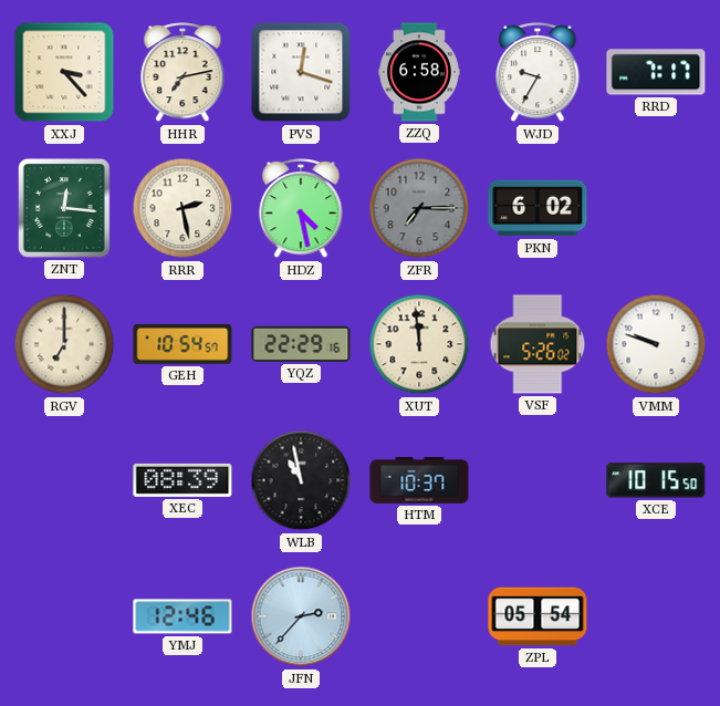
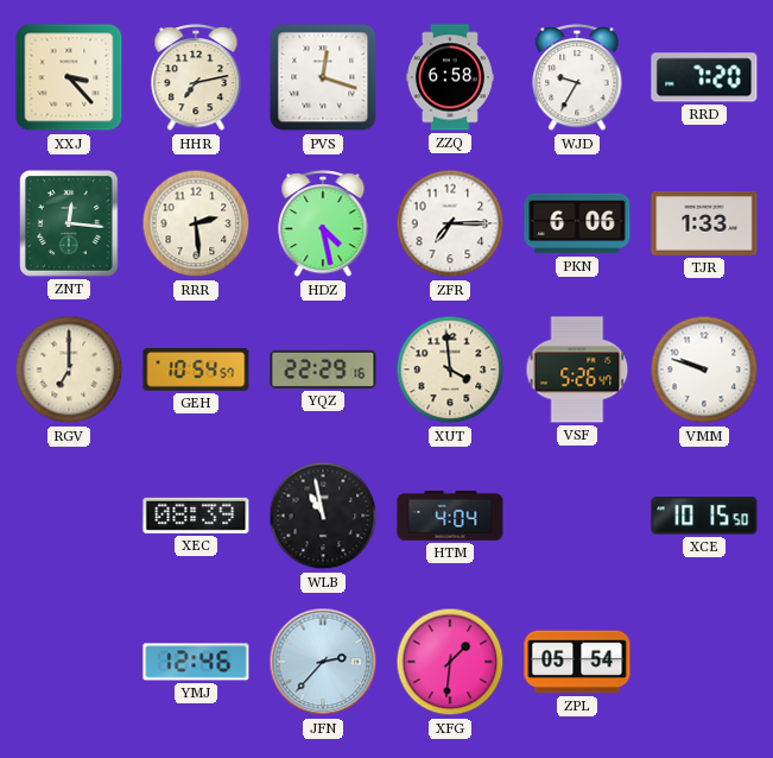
RRD: 7:17 -> 7:20
RRR: 2:28 -> 2:29
ZFR dial: grey -> white
PKN: 6:02 -> 6:06
TJR: none -> 1:33
XUT: 11:59 -> 3:59
VSF: 5:26:02 -> 5:26:47
HTM: 10:37 -> 4:04
XFG: none -> 1:31
